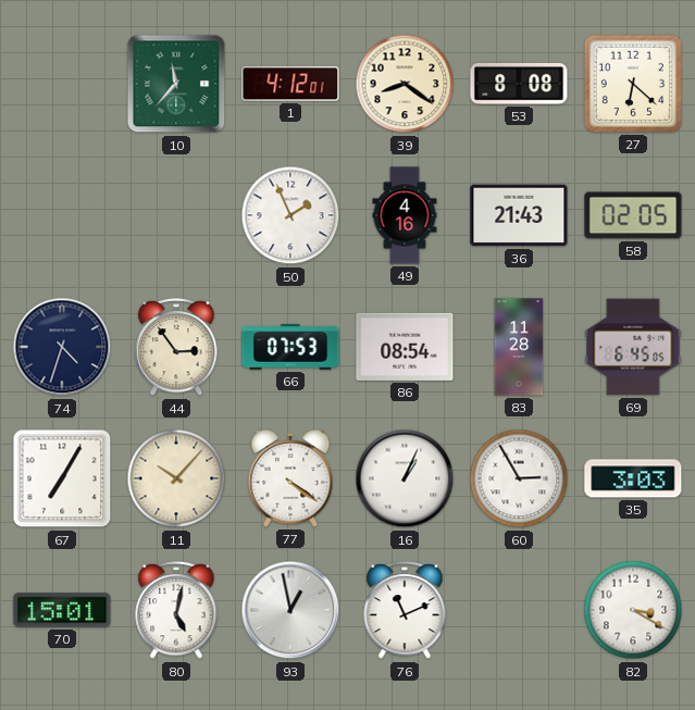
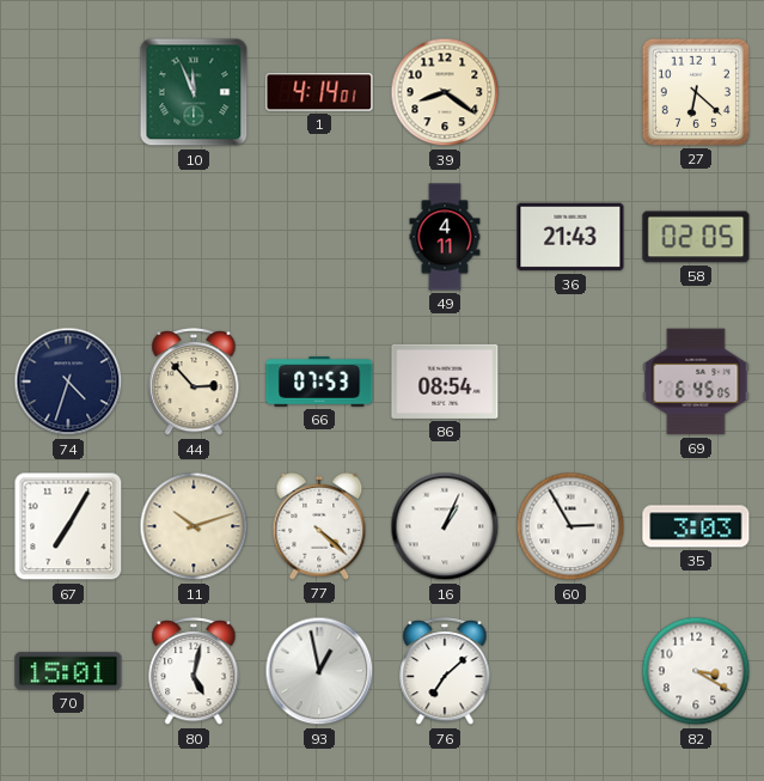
10: 11:37 -> 11:56
1: 4:12 -> 4:14
53: 8:08 -> none
50: 1:56 -> none
49: 4:16 -> 4:11
44: 2:54 -> 2:53
83: 11:28 -> none
11: 10:07 -> 10:12
77: 4:21 -> 4:22
76: 11:11 -> 7:08
